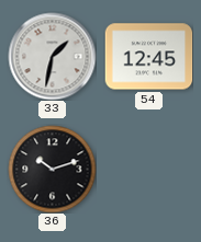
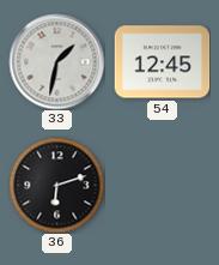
36: 10:12 -> 6:12
